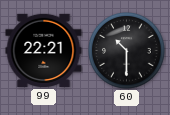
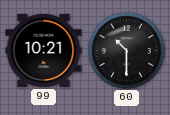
99: 22:21 -> 10:21
